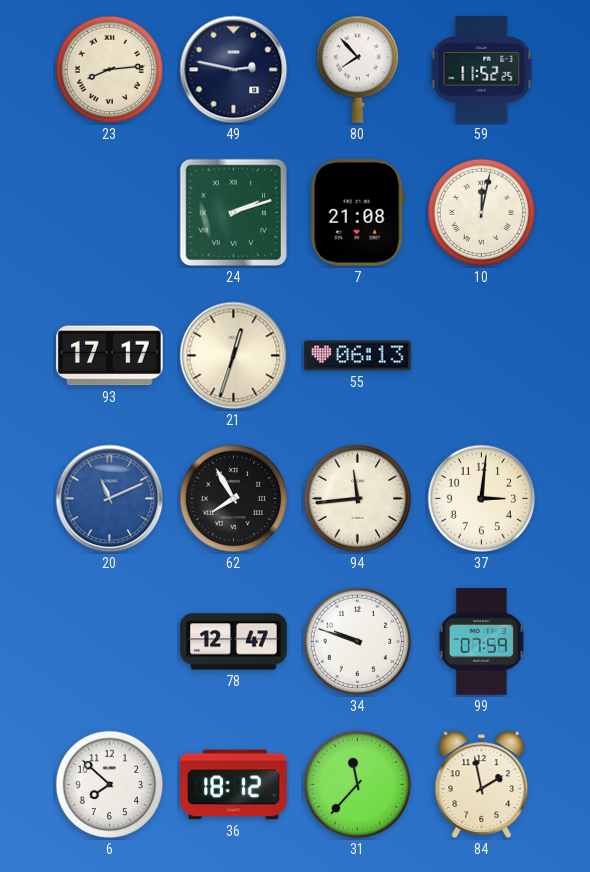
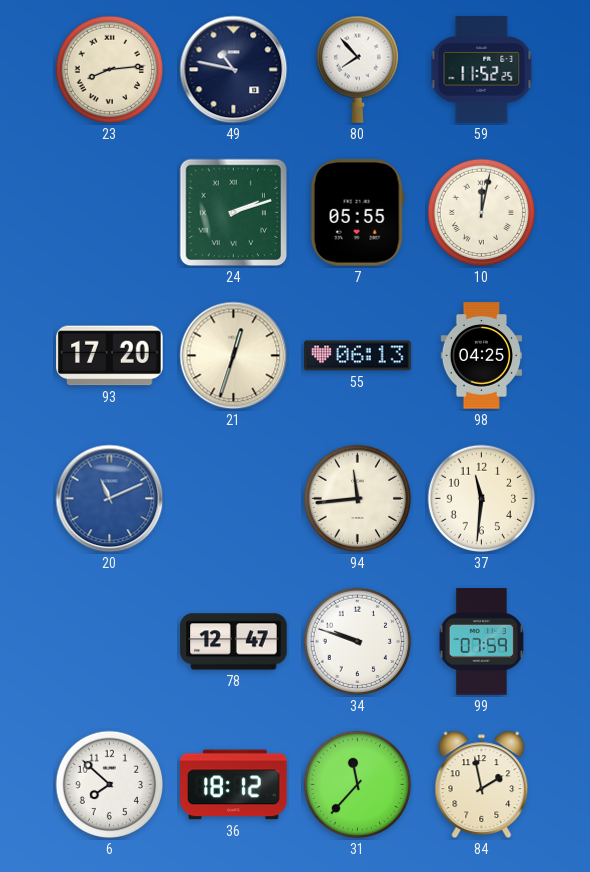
49: 2:47 -> 10:47
7: 21:08 -> 05:55
93: 17:17 -> 17:20
98: none -> 04:25
62: 7:55 -> none
37: 3:01 -> 11:31
